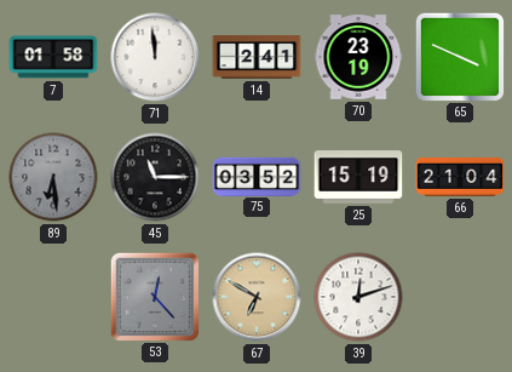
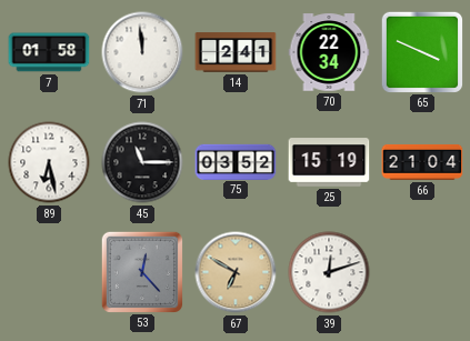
70: 23:19 -> 22:34
89: 6:29 -> 6:28
89 dial: grey -> white
